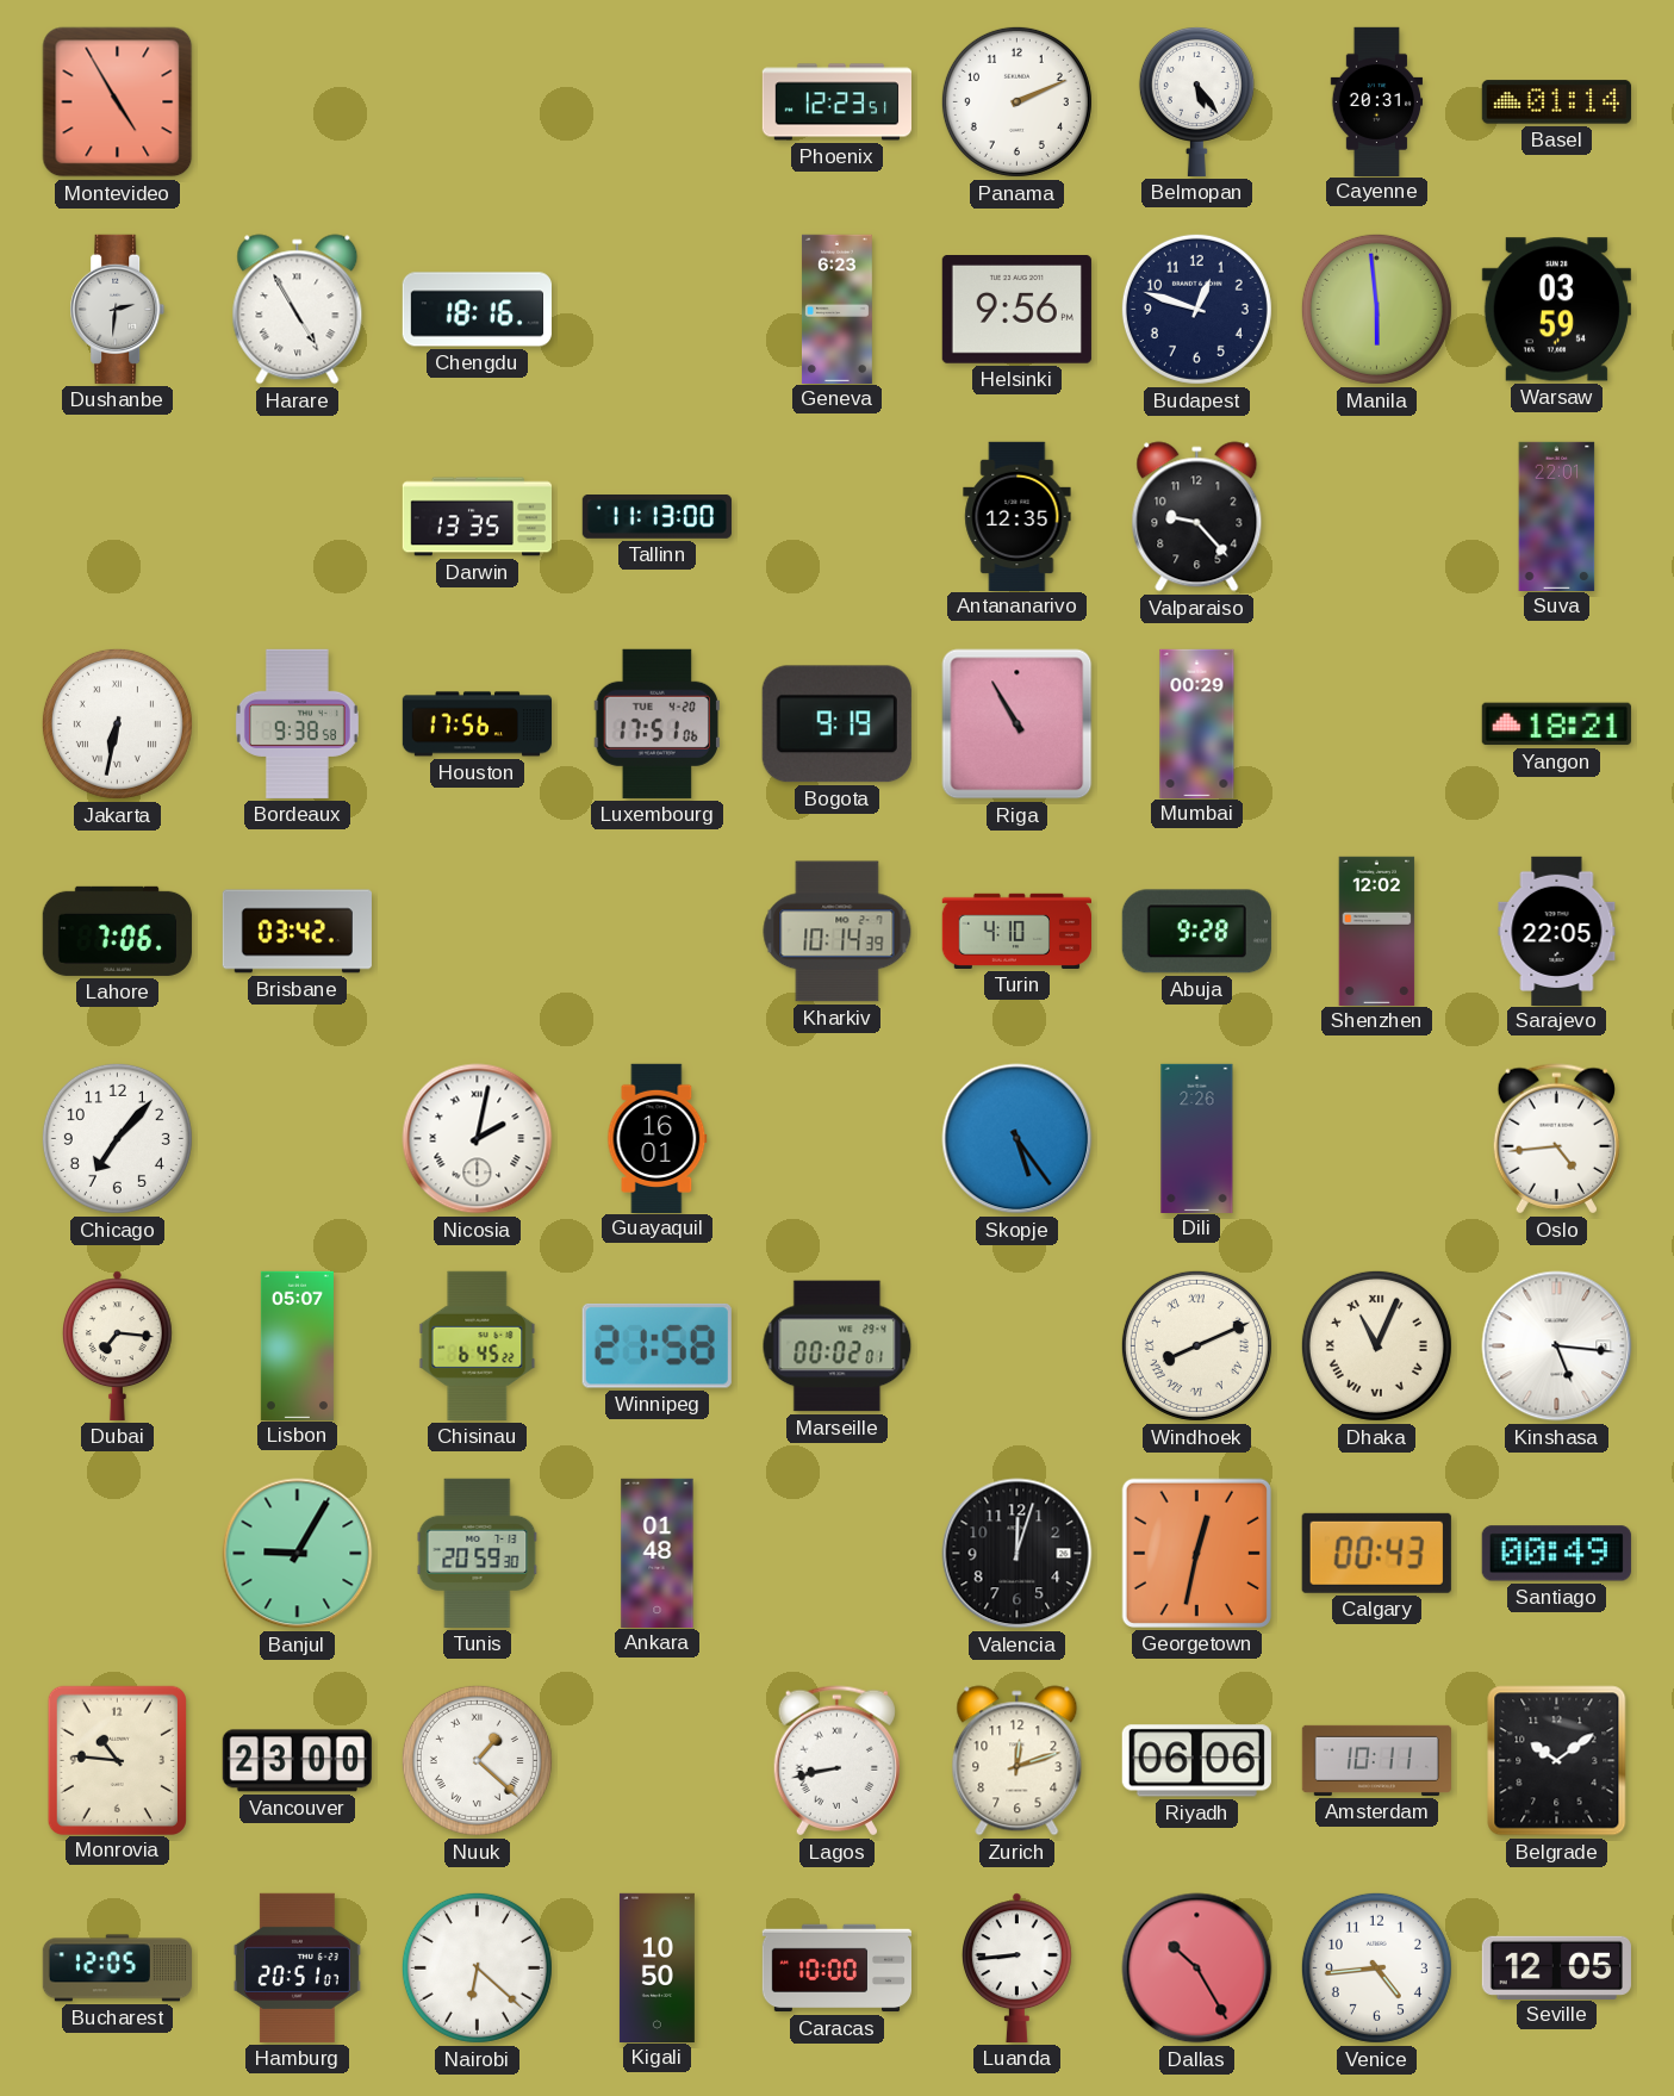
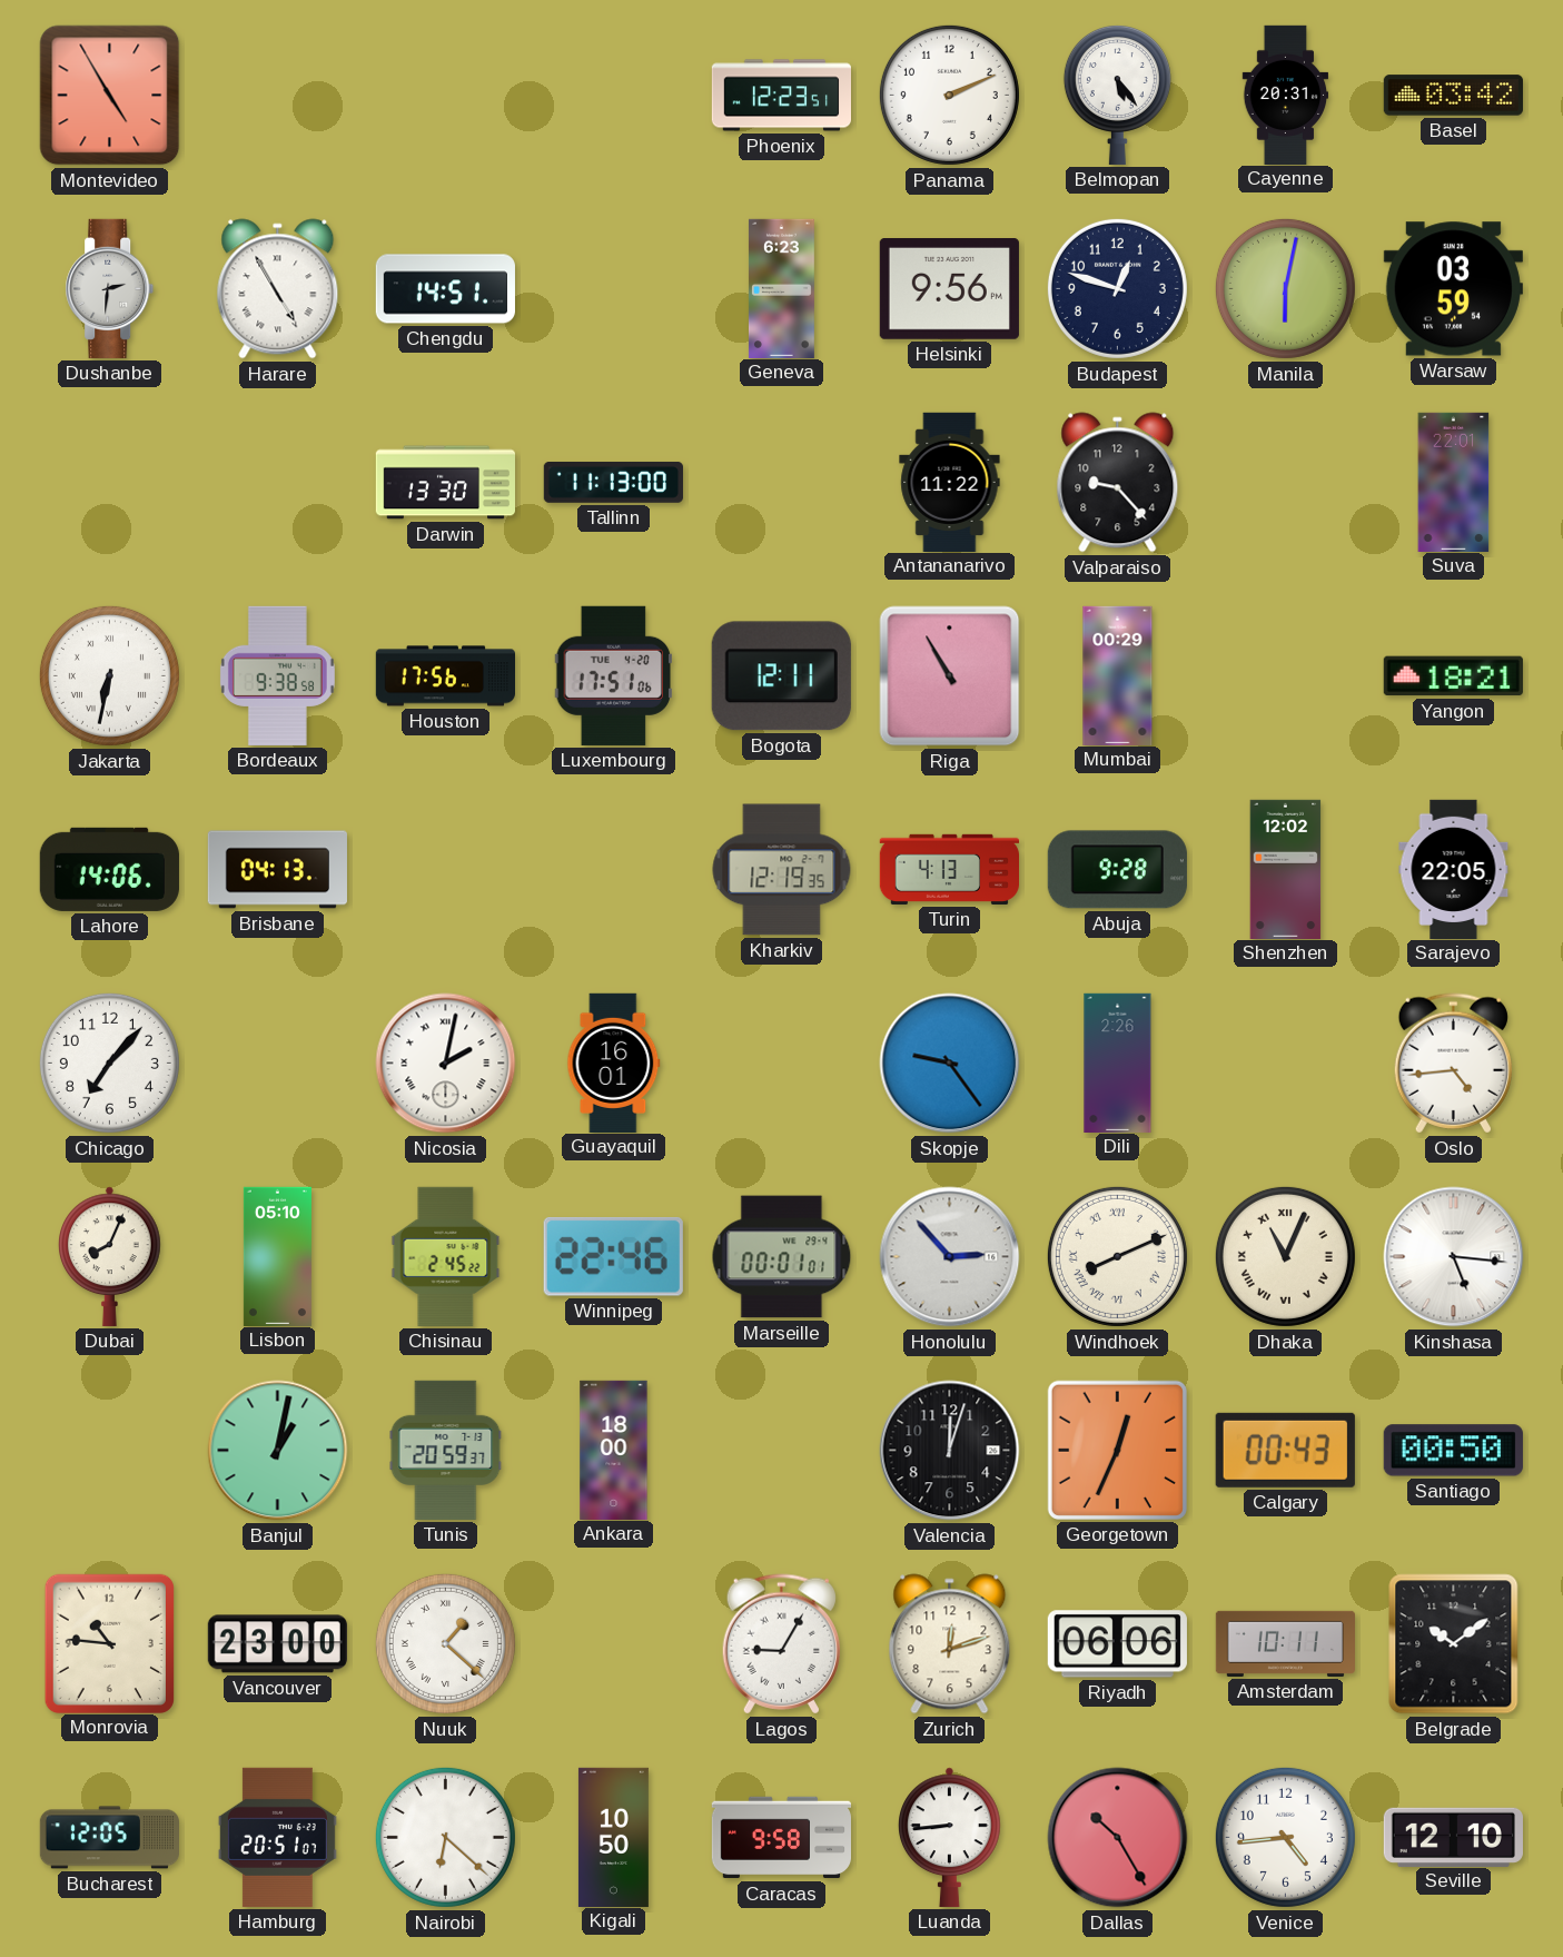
Basel: 01:14 -> 03:42
Chengdu: 18:16 -> 14:51
Manila: 5:59 -> 6:02
Darwin: 13:35 -> 13:30
Antananarivo: 12:35 -> 11:22
Bogota: 9:19 -> 12:11
Lahore: 7:06 -> 14:06
Brisbane: 03:42 -> 04:13
Kharkiv: 10:14 -> 12:19
Turin: 4:10 -> 4:13
Skopje: 5:24 -> 9:24
Dubai: 7:16 -> 8:04
Lisbon: 05:07 -> 05:10
Chisinau: 6:45 -> 2:45
Winnipeg: 21:58 -> 22:46
Marseille: 00:02 -> 00:01
Honolulu: none -> 2:53
Banjul: 9:05 -> 1:02
Tunis: 20:59:30 -> 20:59:37
Ankara: 01:48 -> 18:00
Georgetown: 12:32 -> 12:34
Santiago: 00:49 -> 00:50
Lagos: 8:43 -> 9:05
Caracas: 10:00 -> 9:58
Seville: 12:05 -> 12:10
